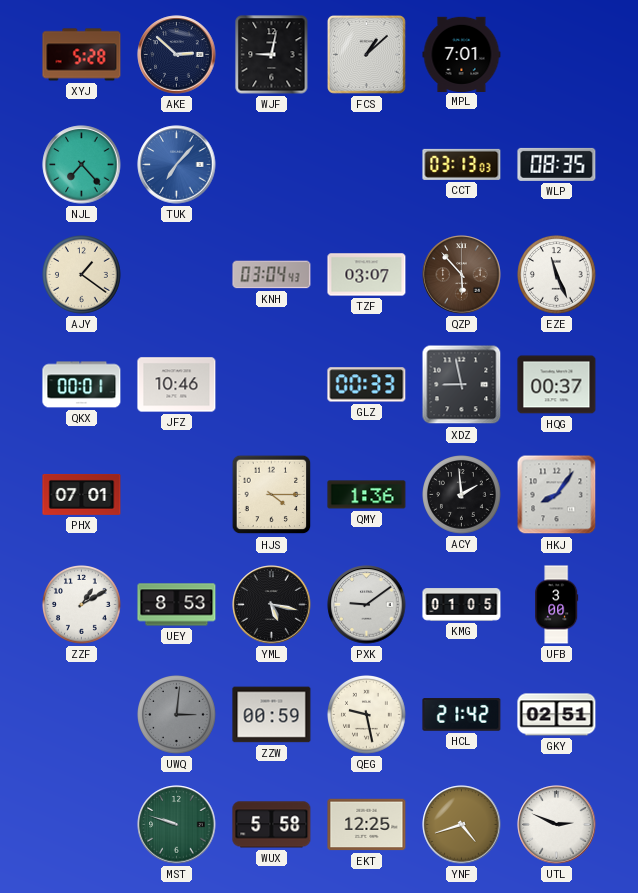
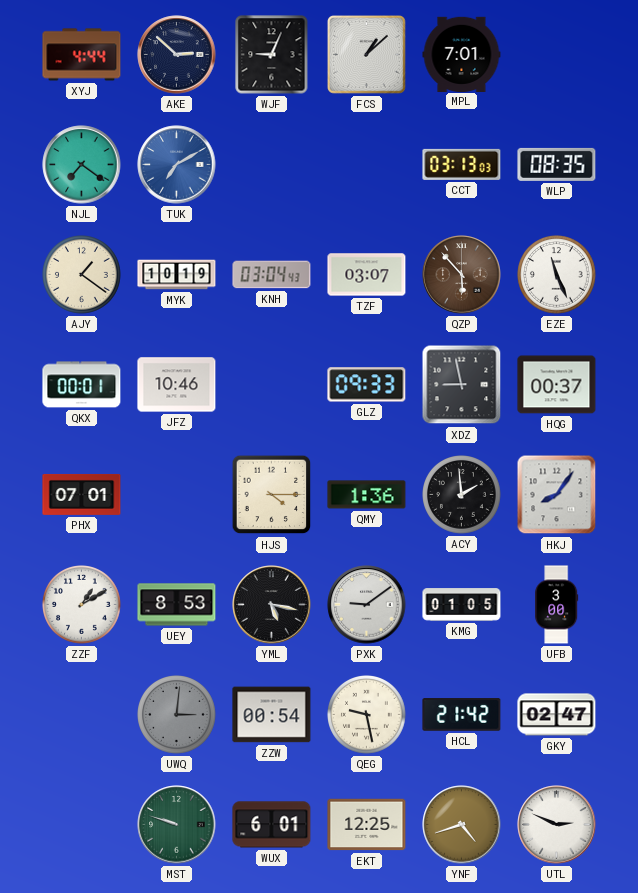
XYJ: 5:28 -> 4:44
WJF: 9:02 -> 9:04
NJL: 7:23 -> 7:21
TUK: 7:07 -> 7:10
MYK: none -> 10:19
GLZ: 00:33 -> 09:33
ZZW: 00:59 -> 00:54
GKY: 02:51 -> 02:47
WUX: 5:58 -> 6:01
